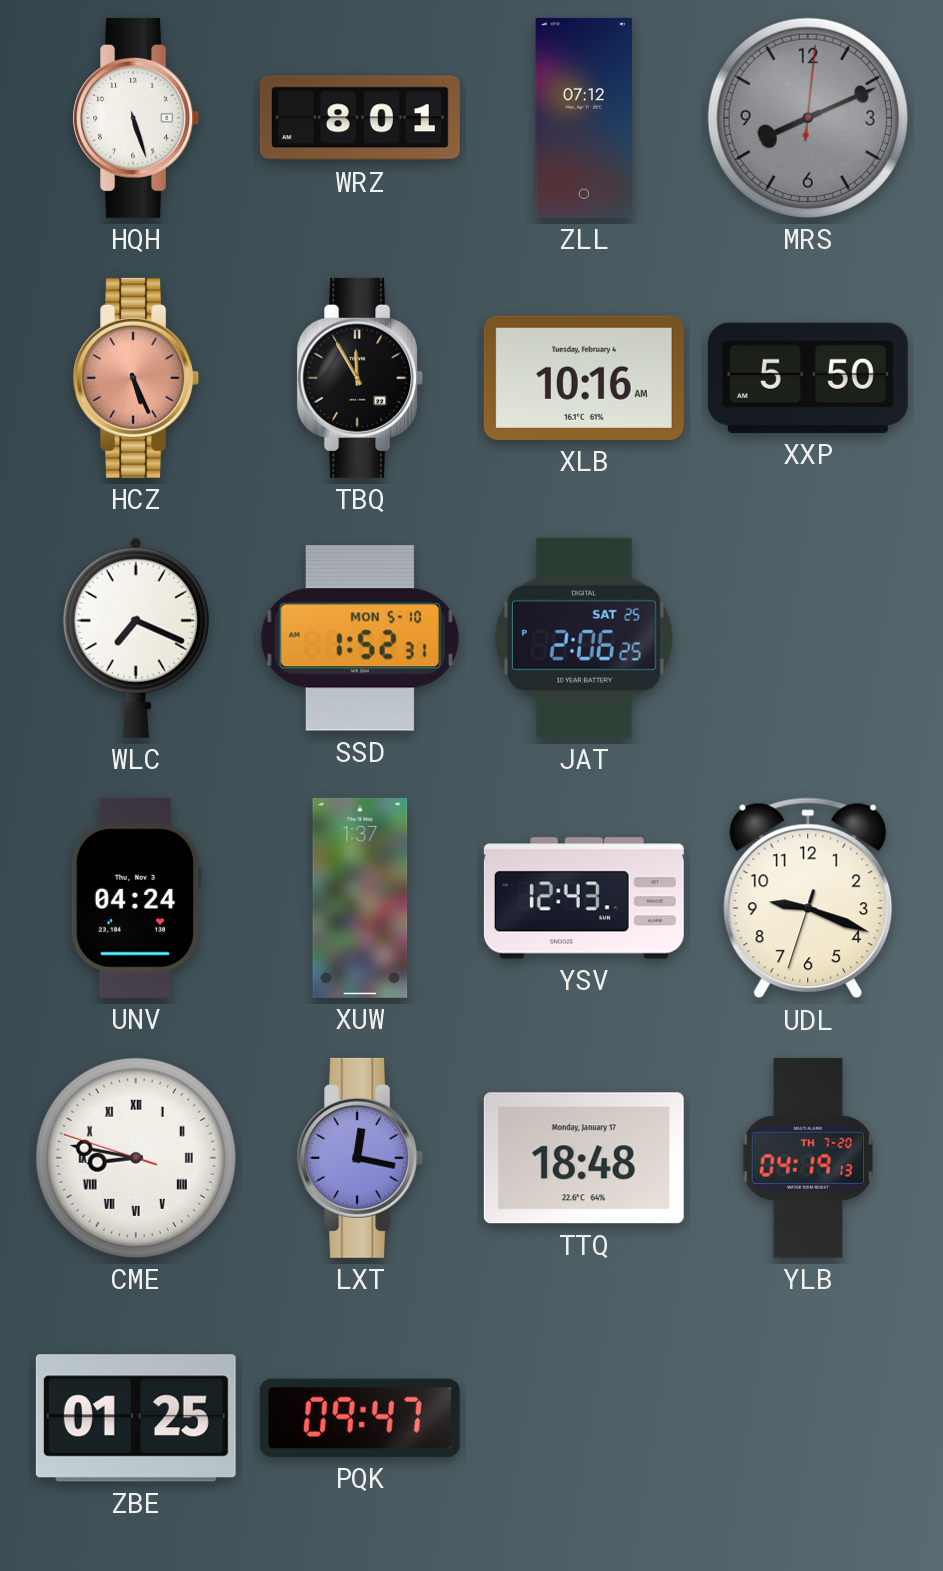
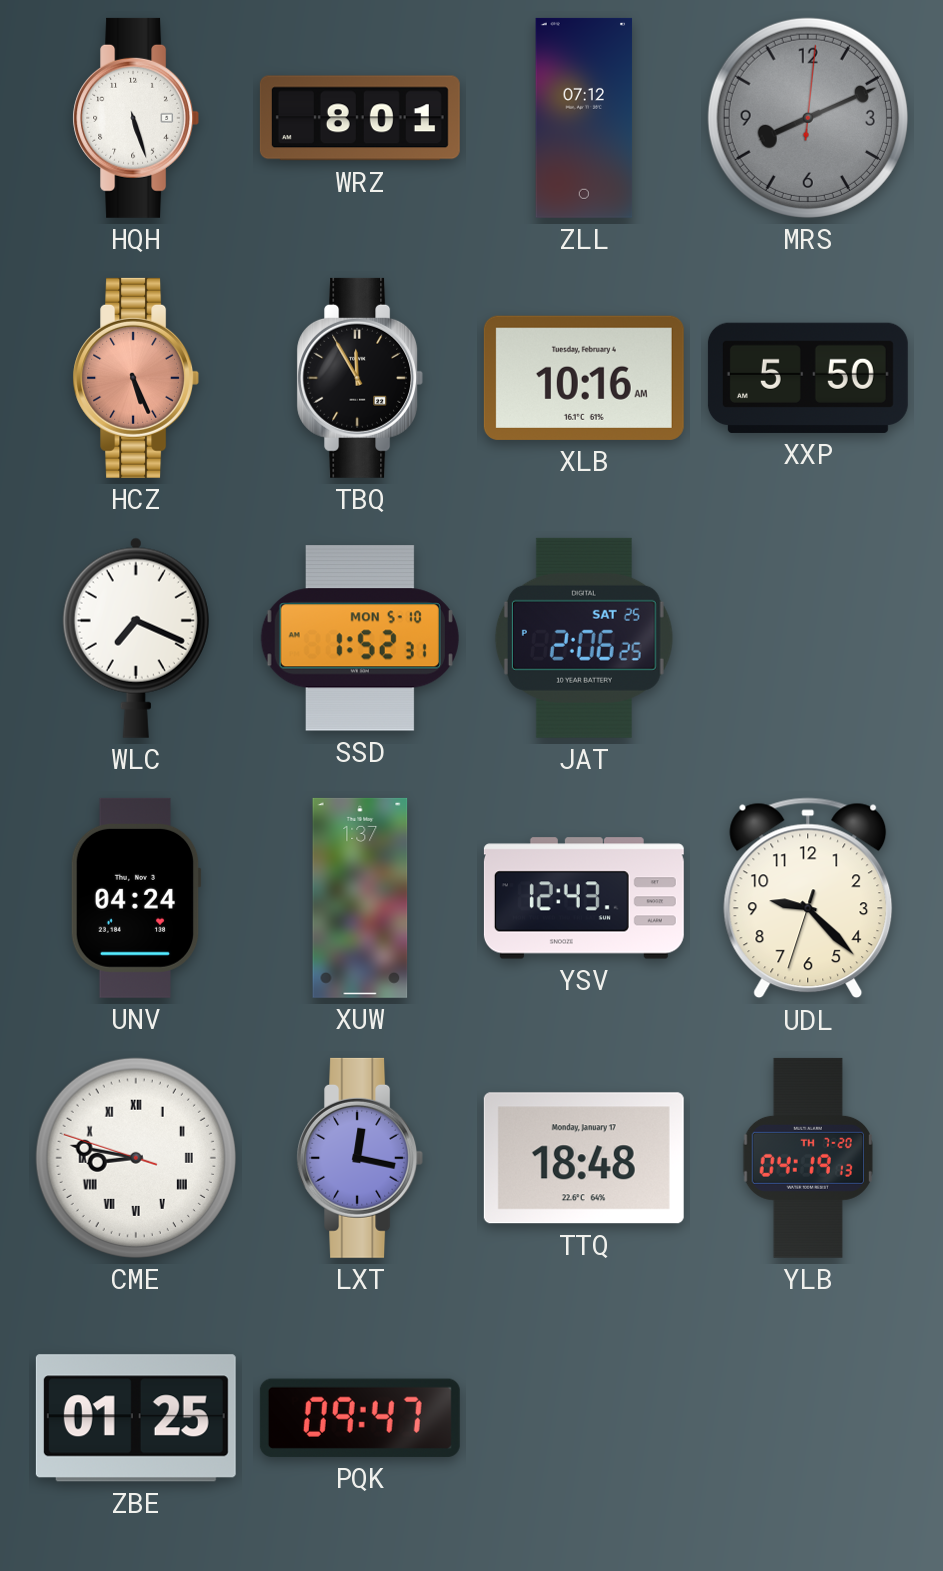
UDL: 9:18 -> 9:22
